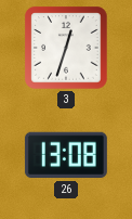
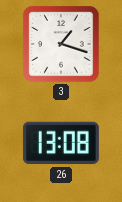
3: 12:33 -> 1:18
